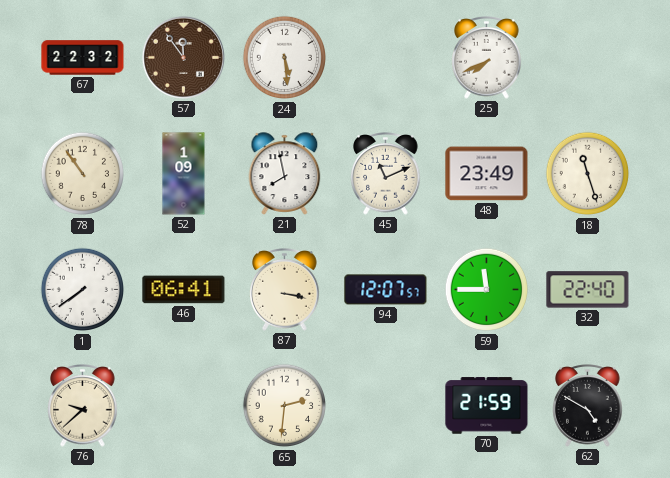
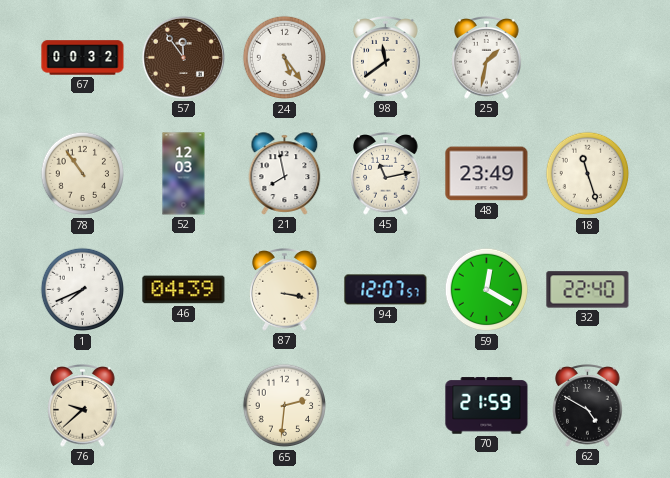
67: 22:32 -> 00:32
24: 5:29 -> 5:24
98: none -> 11:39
25: 7:41 -> 1:32
52: 1:09 -> 12:03
45: 11:11 -> 11:13
1: 7:39 -> 7:41
46: 06:41 -> 04:39
59: 11:45 -> 12:20
